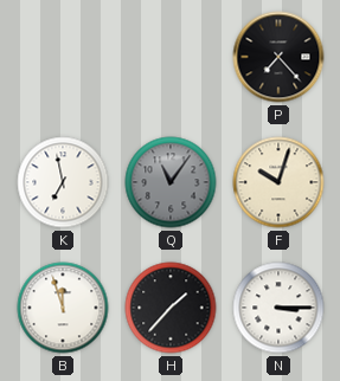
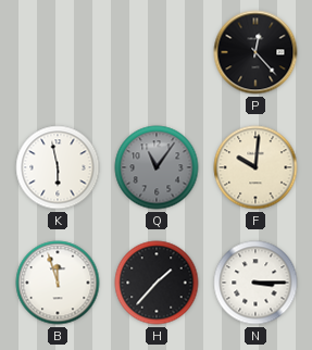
P: 7:23 -> 12:23
K: 6:58 -> 5:58
F: 10:03 -> 10:01
